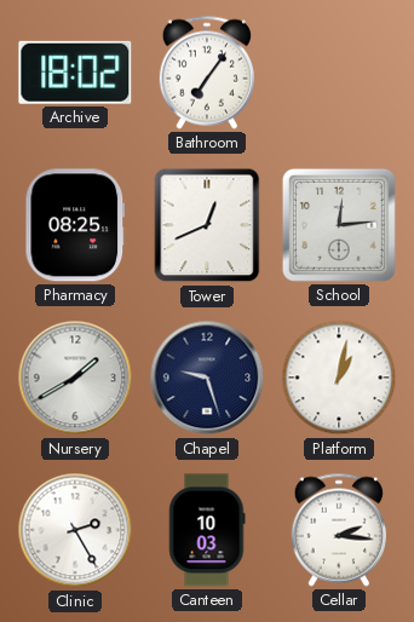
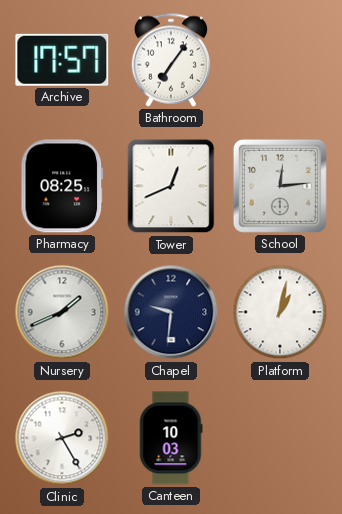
Archive: 18:02 -> 17:57
Nursery: 1:40 -> 1:41
Chapel: 9:27 -> 9:31
Cellar: 2:16 -> none
